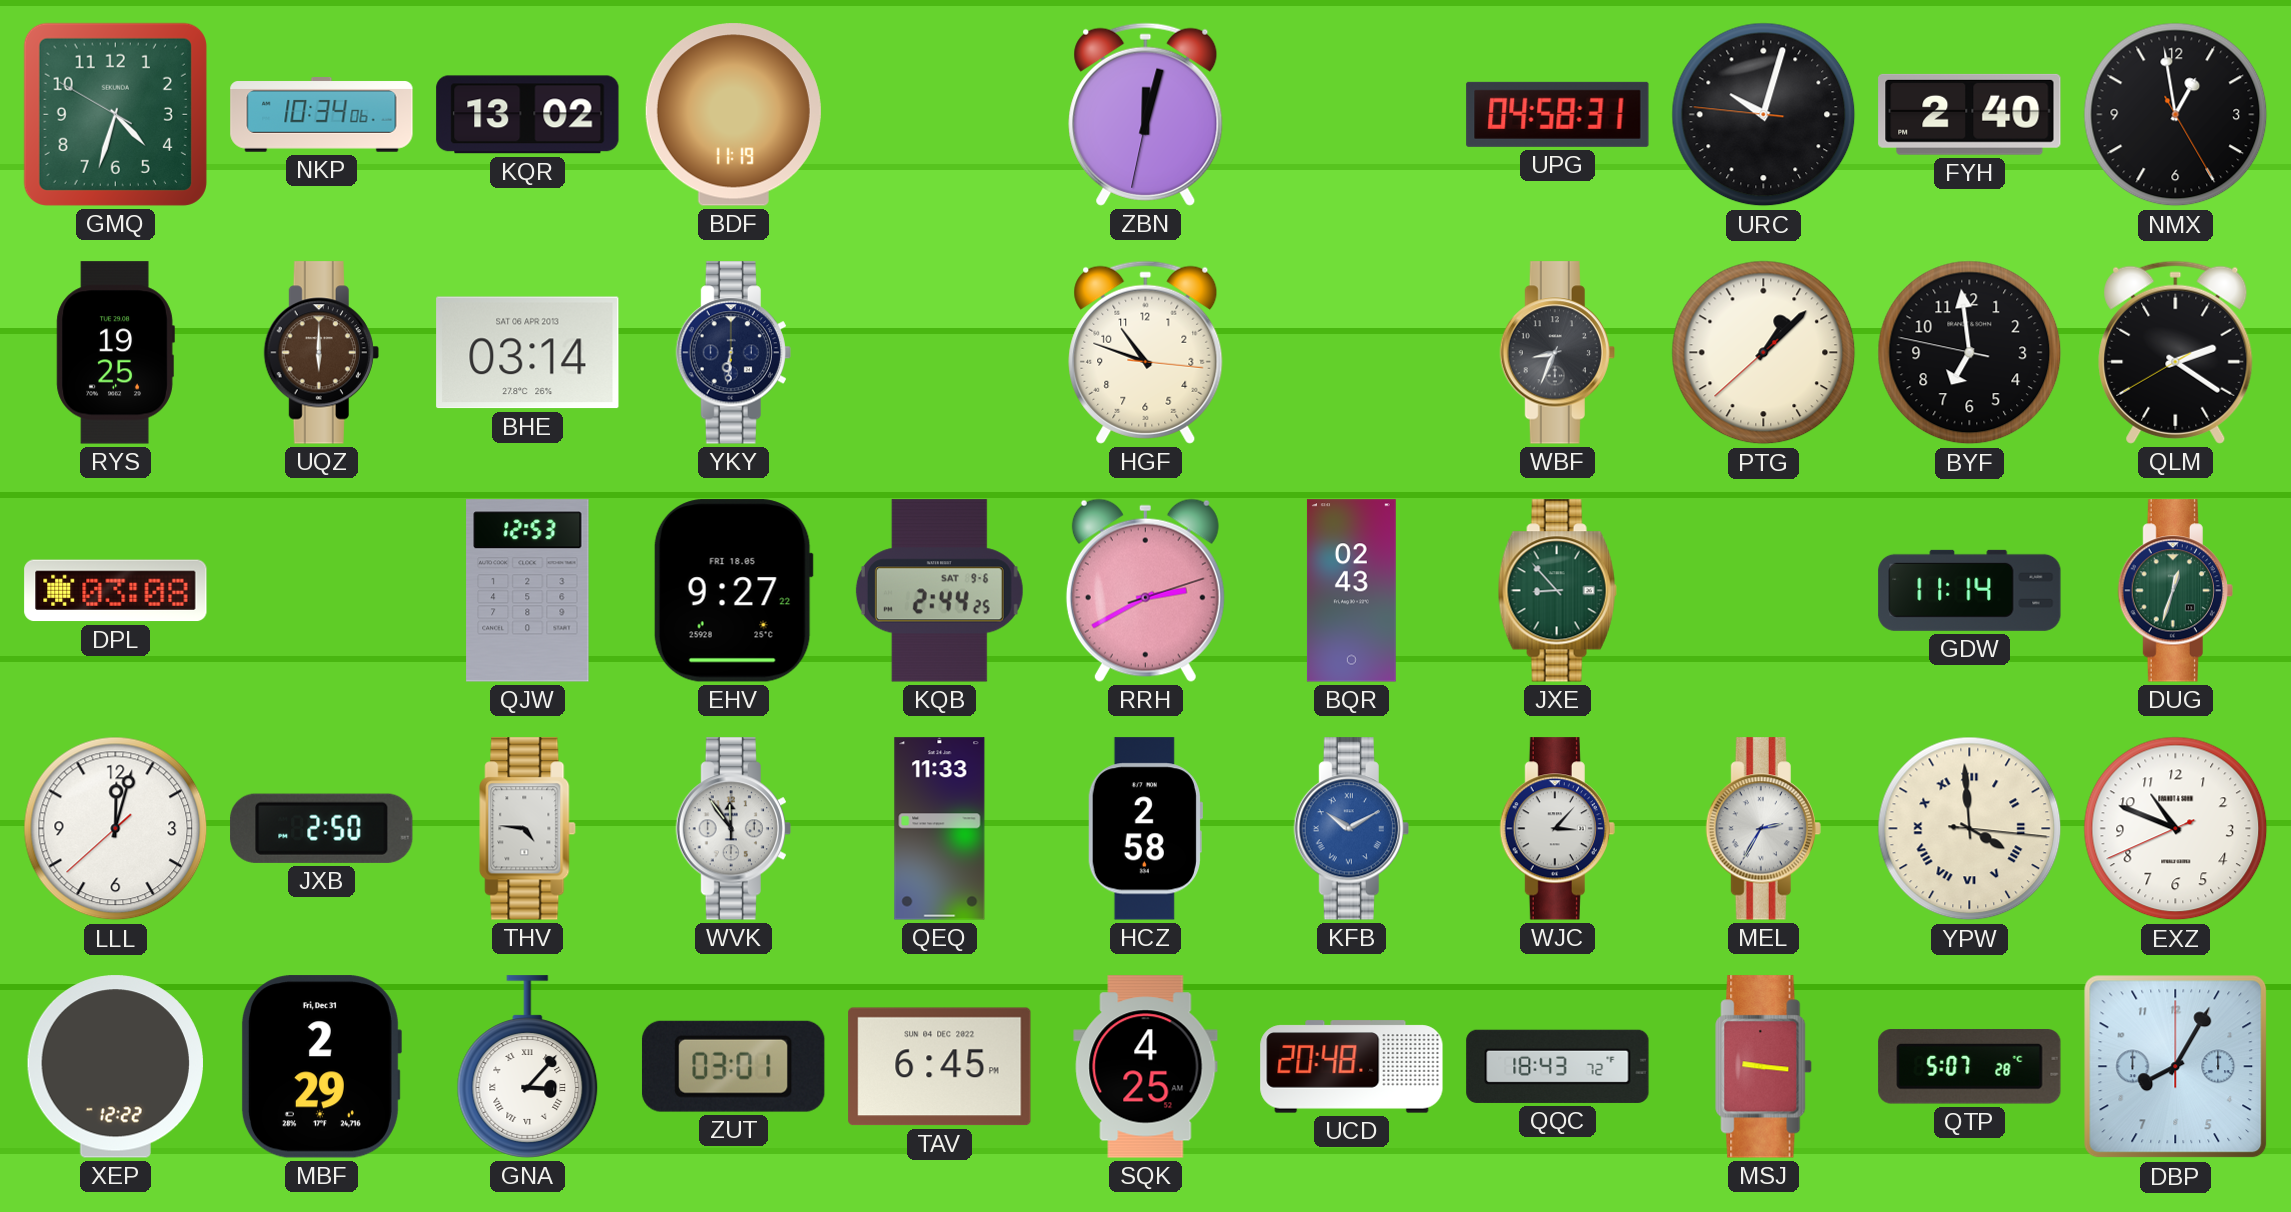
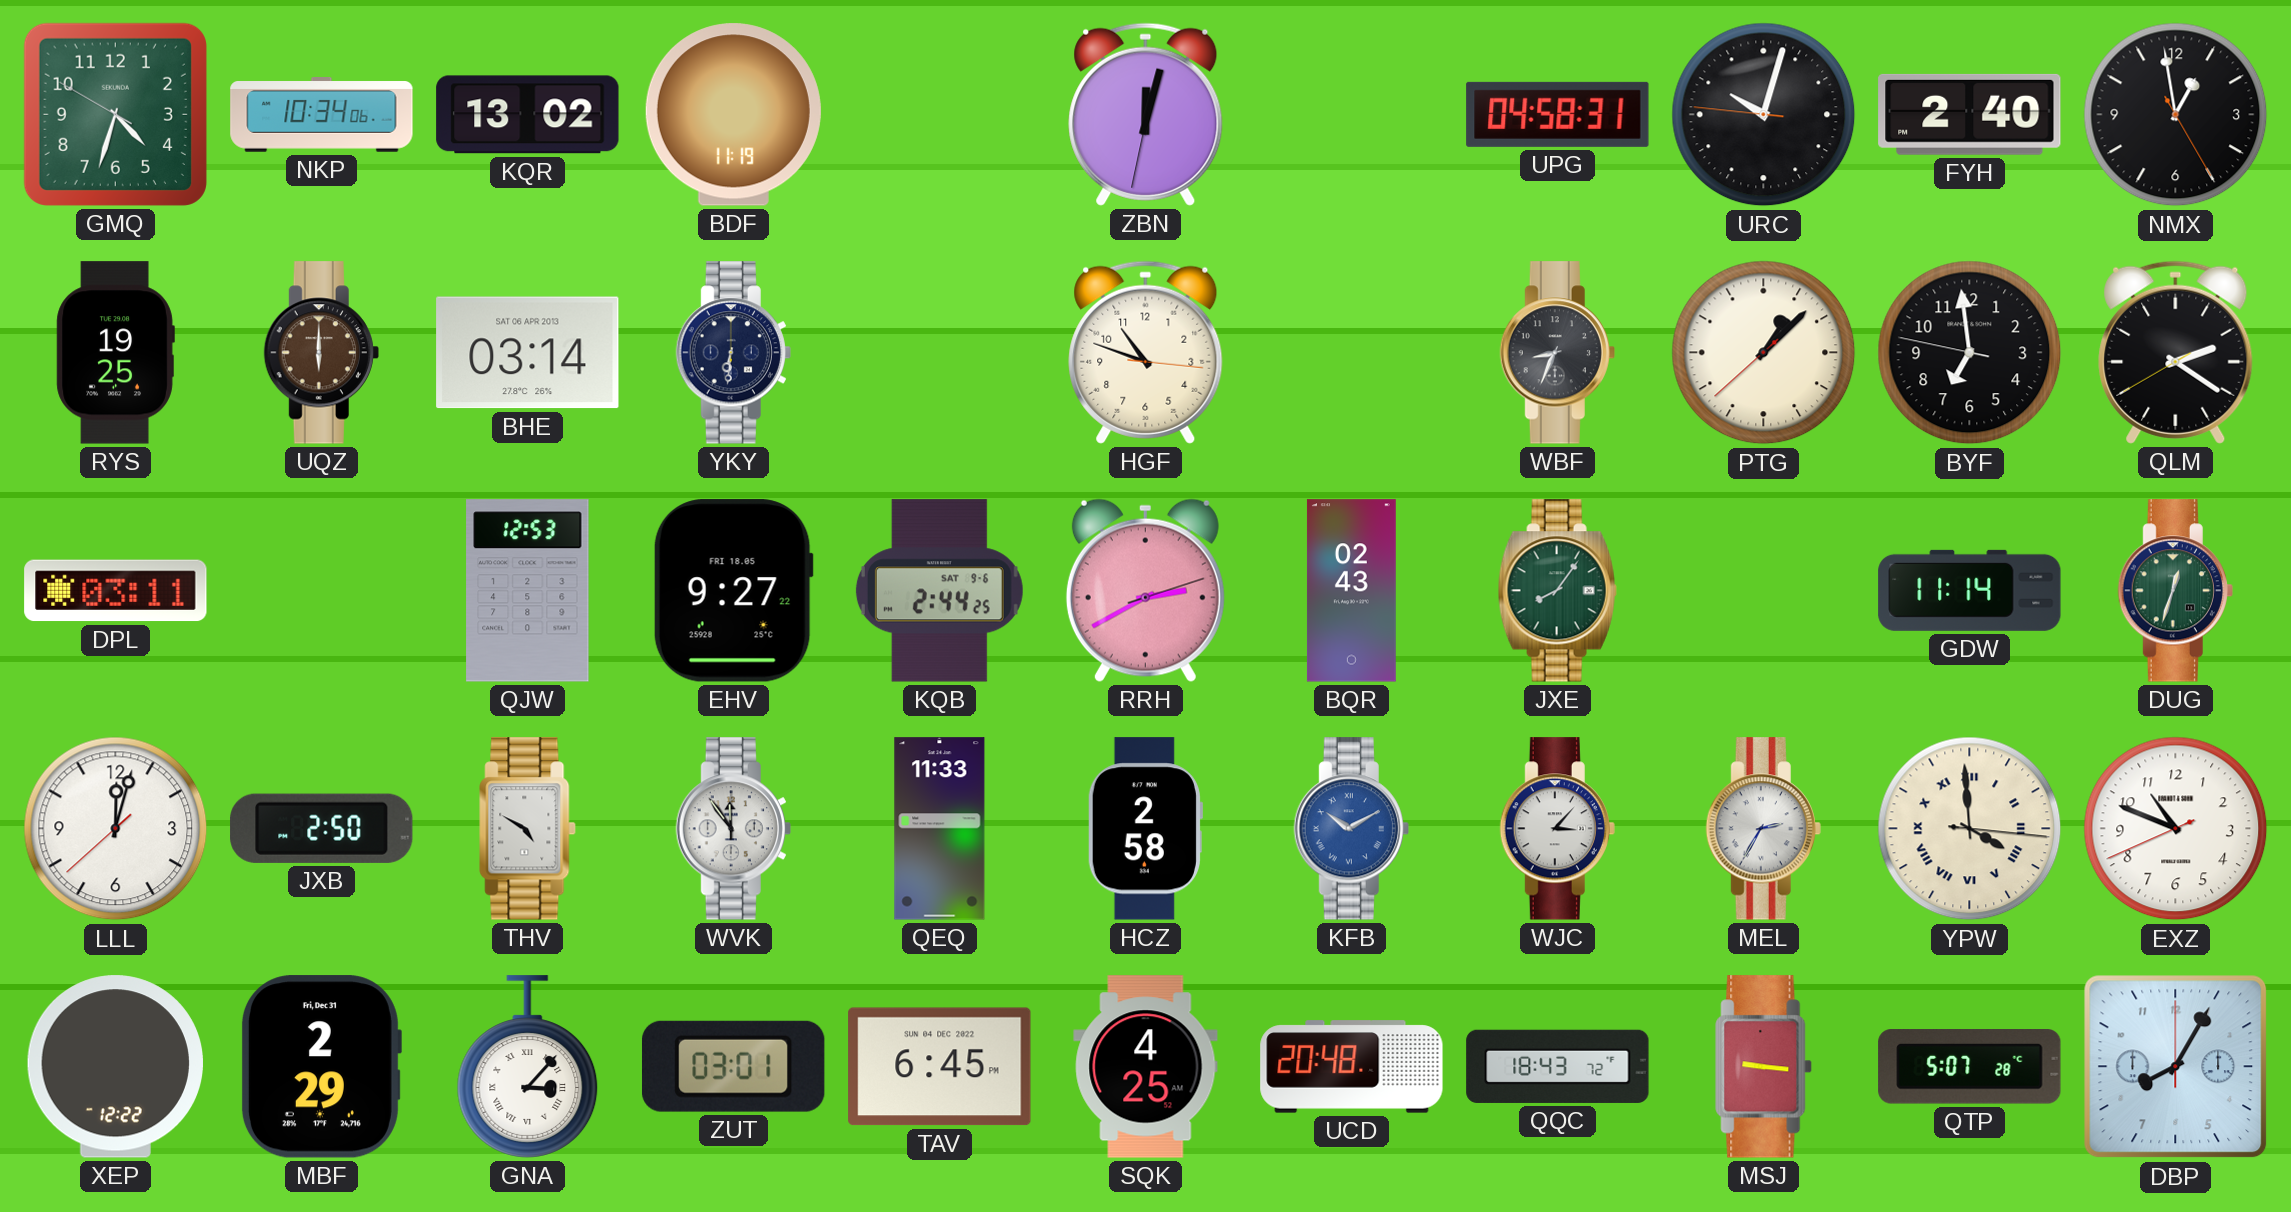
DPL: 03:08 -> 03:11
JXE: 8:53 -> 8:06
THV: 4:46 -> 4:50
